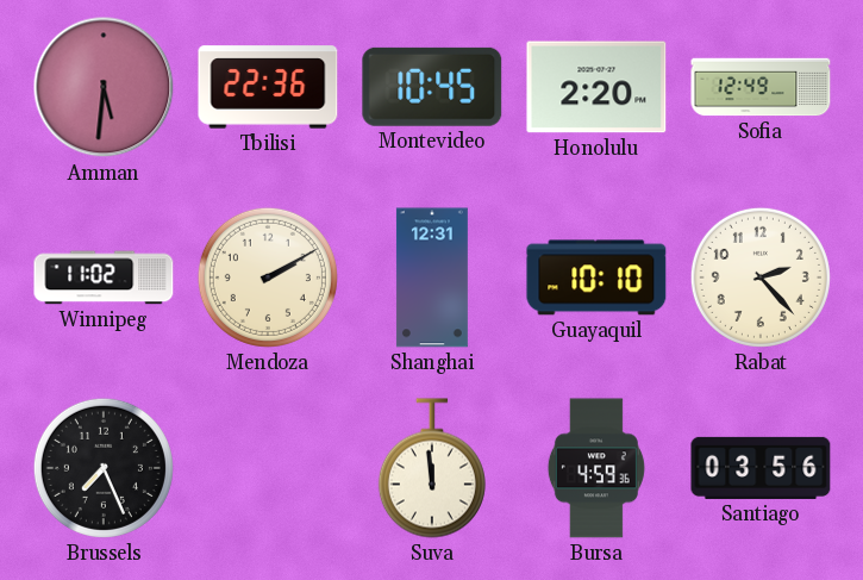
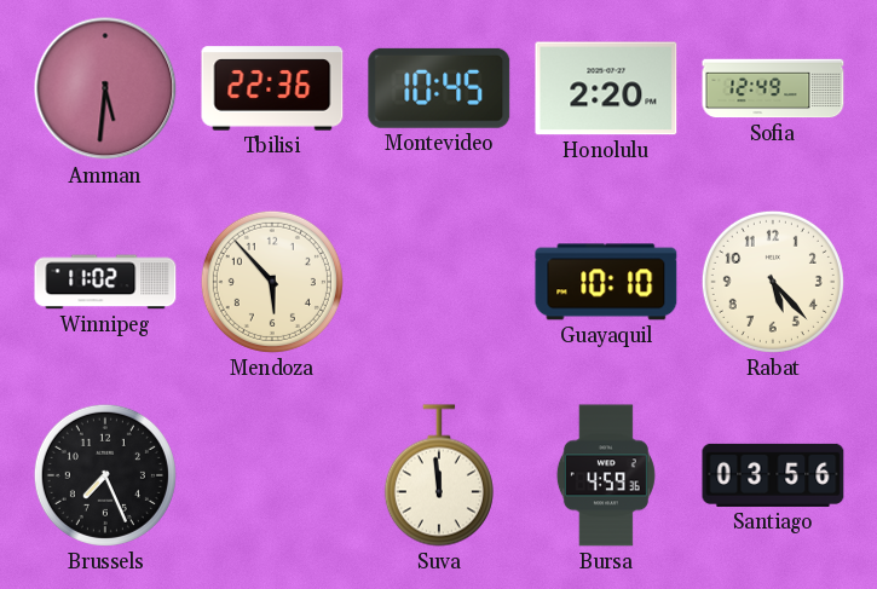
Mendoza: 2:10 -> 5:53
Shanghai: 12:31 -> none
Rabat: 2:23 -> 5:23
